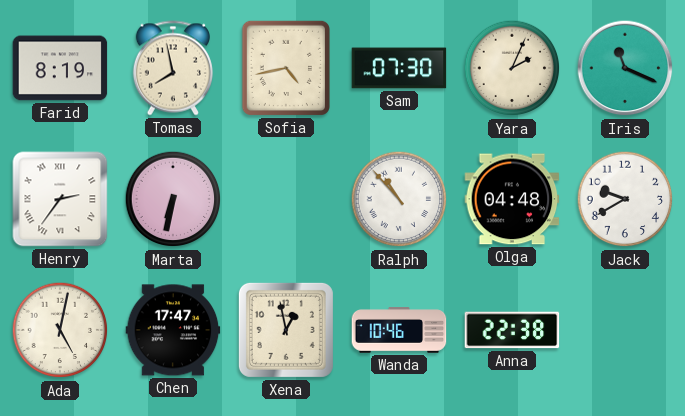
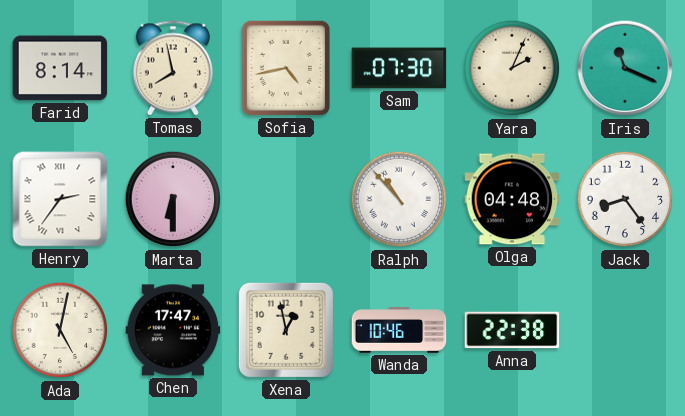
Farid: 8:19 -> 8:14
Marta: 6:32 -> 6:30
Jack: 9:40 -> 8:24
